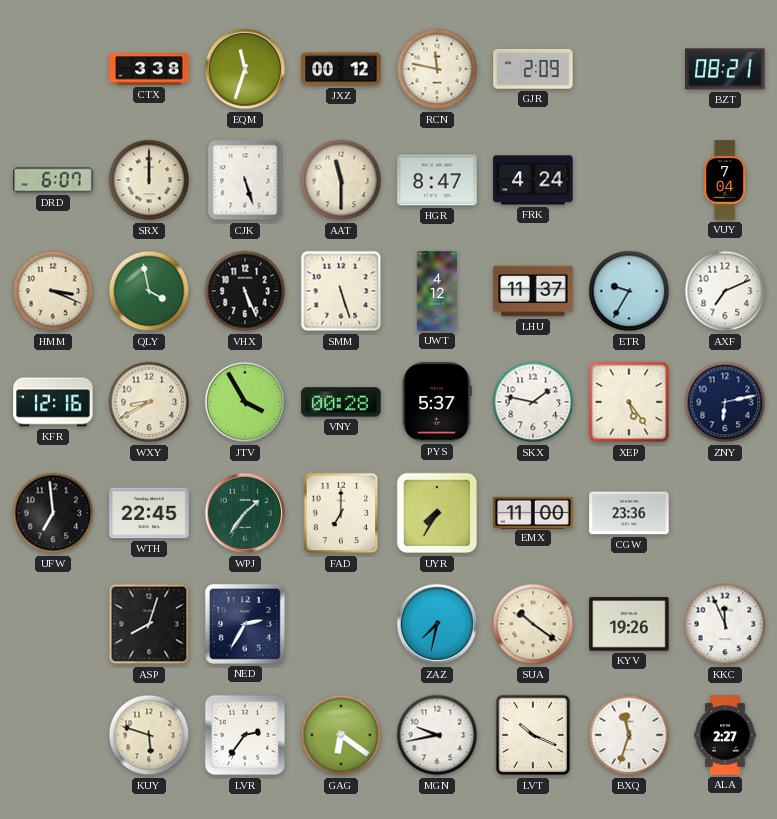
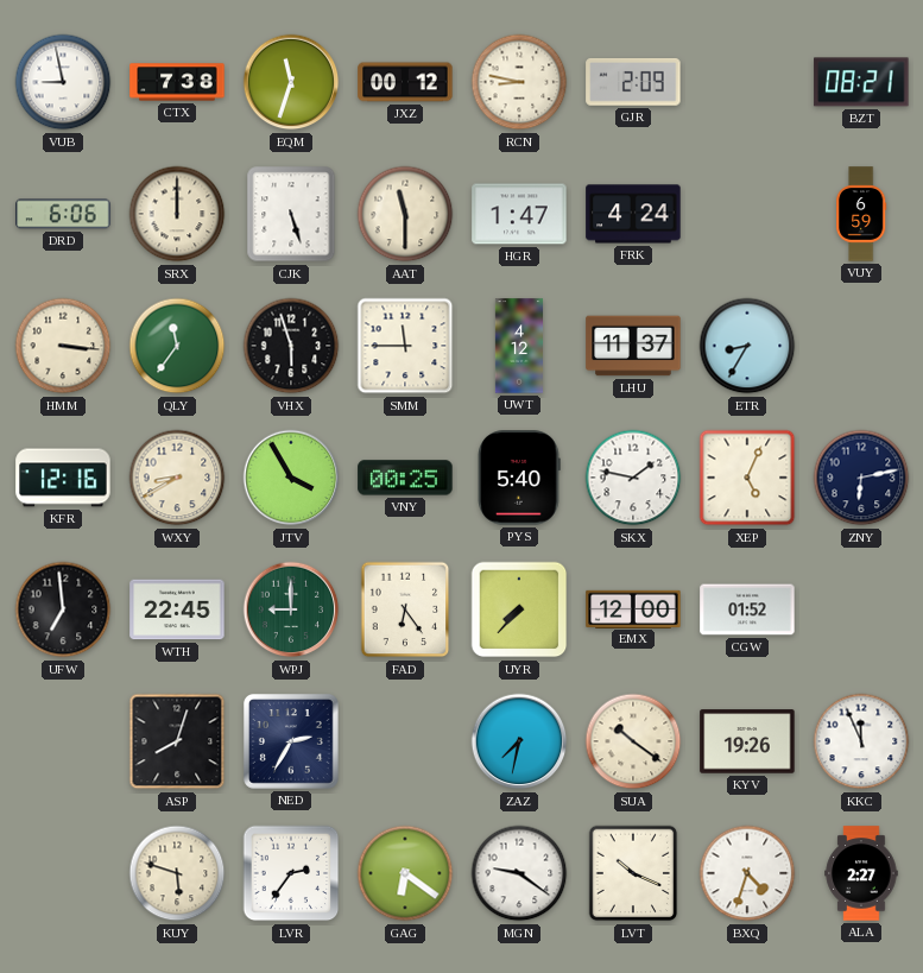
VUB: none -> 8:58
CTX: 3:38 -> 7:38
RCN: 11:47 -> 8:47
DRD: 6:07 -> 6:06
HGR: 8:47 -> 1:47
VUY: 7:04 -> 6:59
HMM: 3:19 -> 3:16
QLY: 3:58 -> 11:36
VHX: 5:26 -> 5:57
SMM: 5:27 -> 11:45
ETR: 9:35 -> 8:35
AXF: 7:11 -> none
VNY: 00:28 -> 00:25
PYS: 5:37 -> 5:40
XEP: 5:24 -> 5:04
WPJ: 1:36 -> 9:00
FAD: 7:00 -> 6:24
UYR: 7:35 -> 7:37
EMX: 11:00 -> 12:00
CGW: 23:36 -> 01:52
MGN: 9:43 -> 9:21
BXQ: 11:33 -> 4:33
